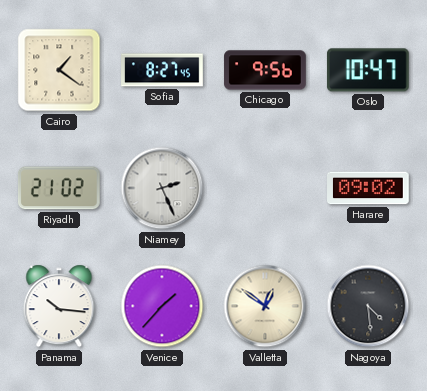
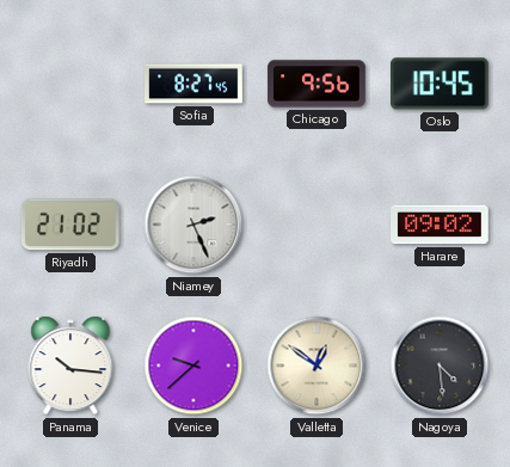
Cairo: 1:21 -> none
Oslo: 10:47 -> 10:45
Venice: 1:37 -> 9:38
